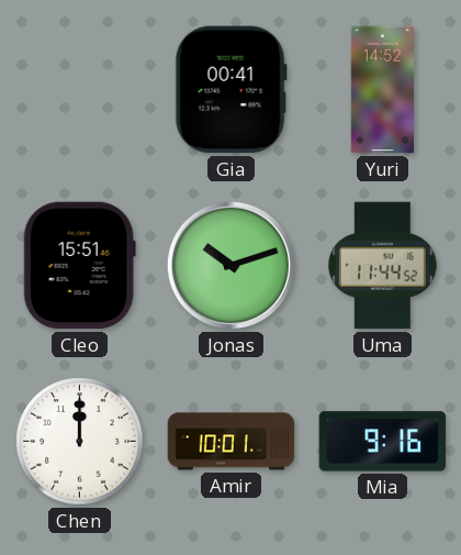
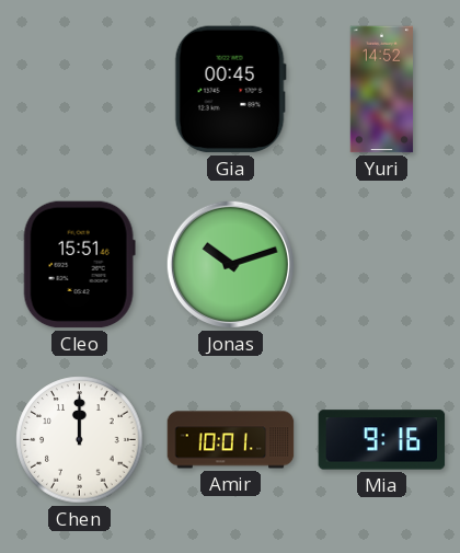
Gia: 00:41 -> 00:45
Uma: 11:44 -> none
